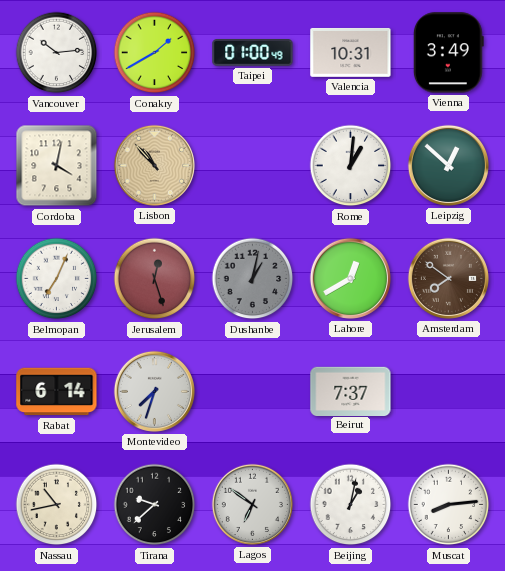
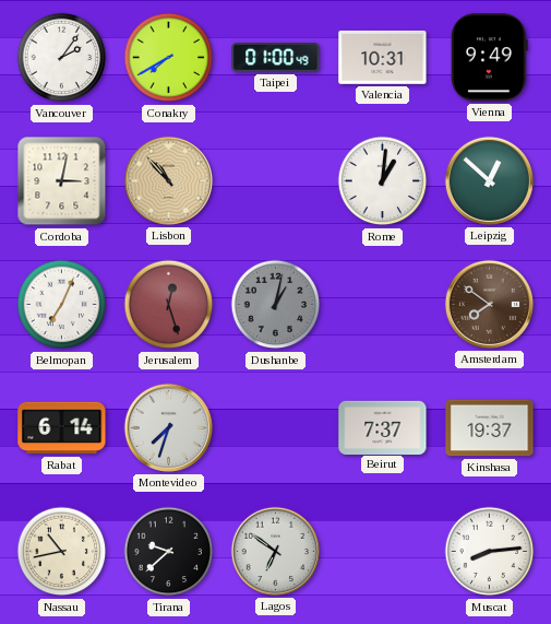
Vancouver: 10:14 -> 2:06
Conakry: 1:40 -> 7:40
Vienna: 3:49 -> 9:49
Cordoba: 4:02 -> 3:02
Lahore: 12:40 -> none
Kinshasa: none -> 19:37
Beijing: 1:02 -> none
